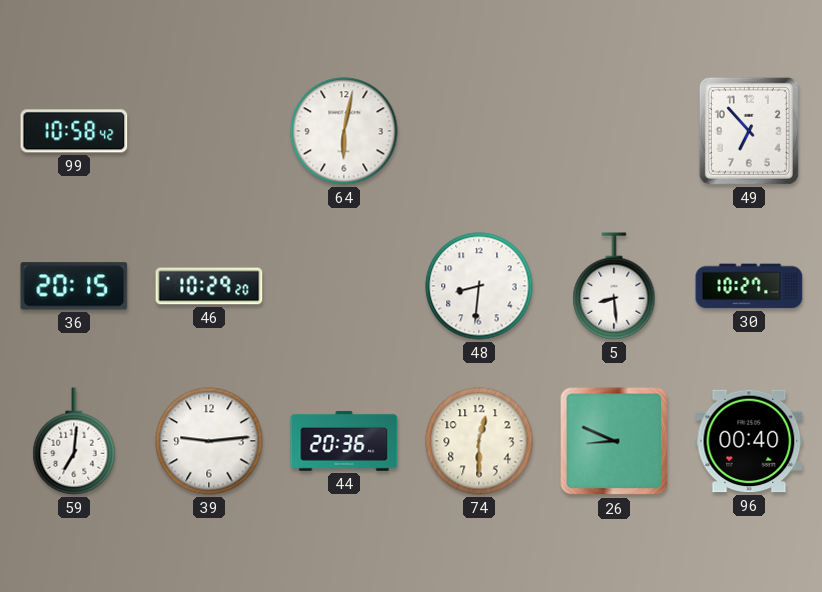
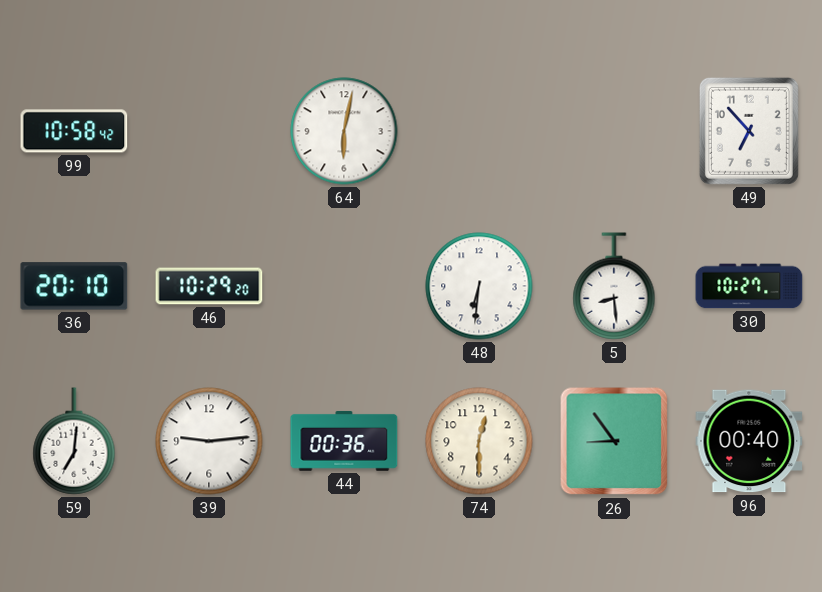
36: 20:15 -> 20:10
48: 8:31 -> 6:31
44: 20:36 -> 00:36
26: 8:49 -> 8:54
